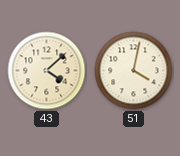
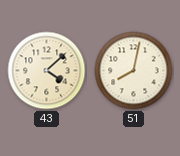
51: 4:02 -> 8:02
